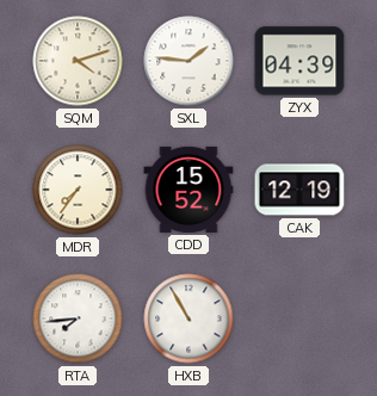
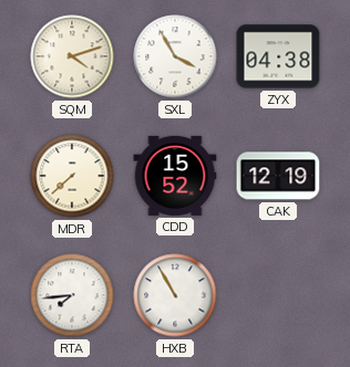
SXL: 1:46 -> 3:55
ZYX: 04:39 -> 04:38
MDR: 7:36 -> 7:38
